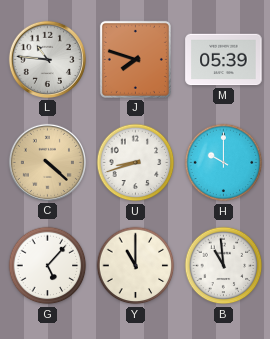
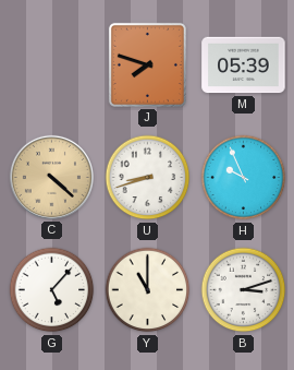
L: 10:46 -> none
H: 10:00 -> 9:56
B: 10:59 -> 3:12
